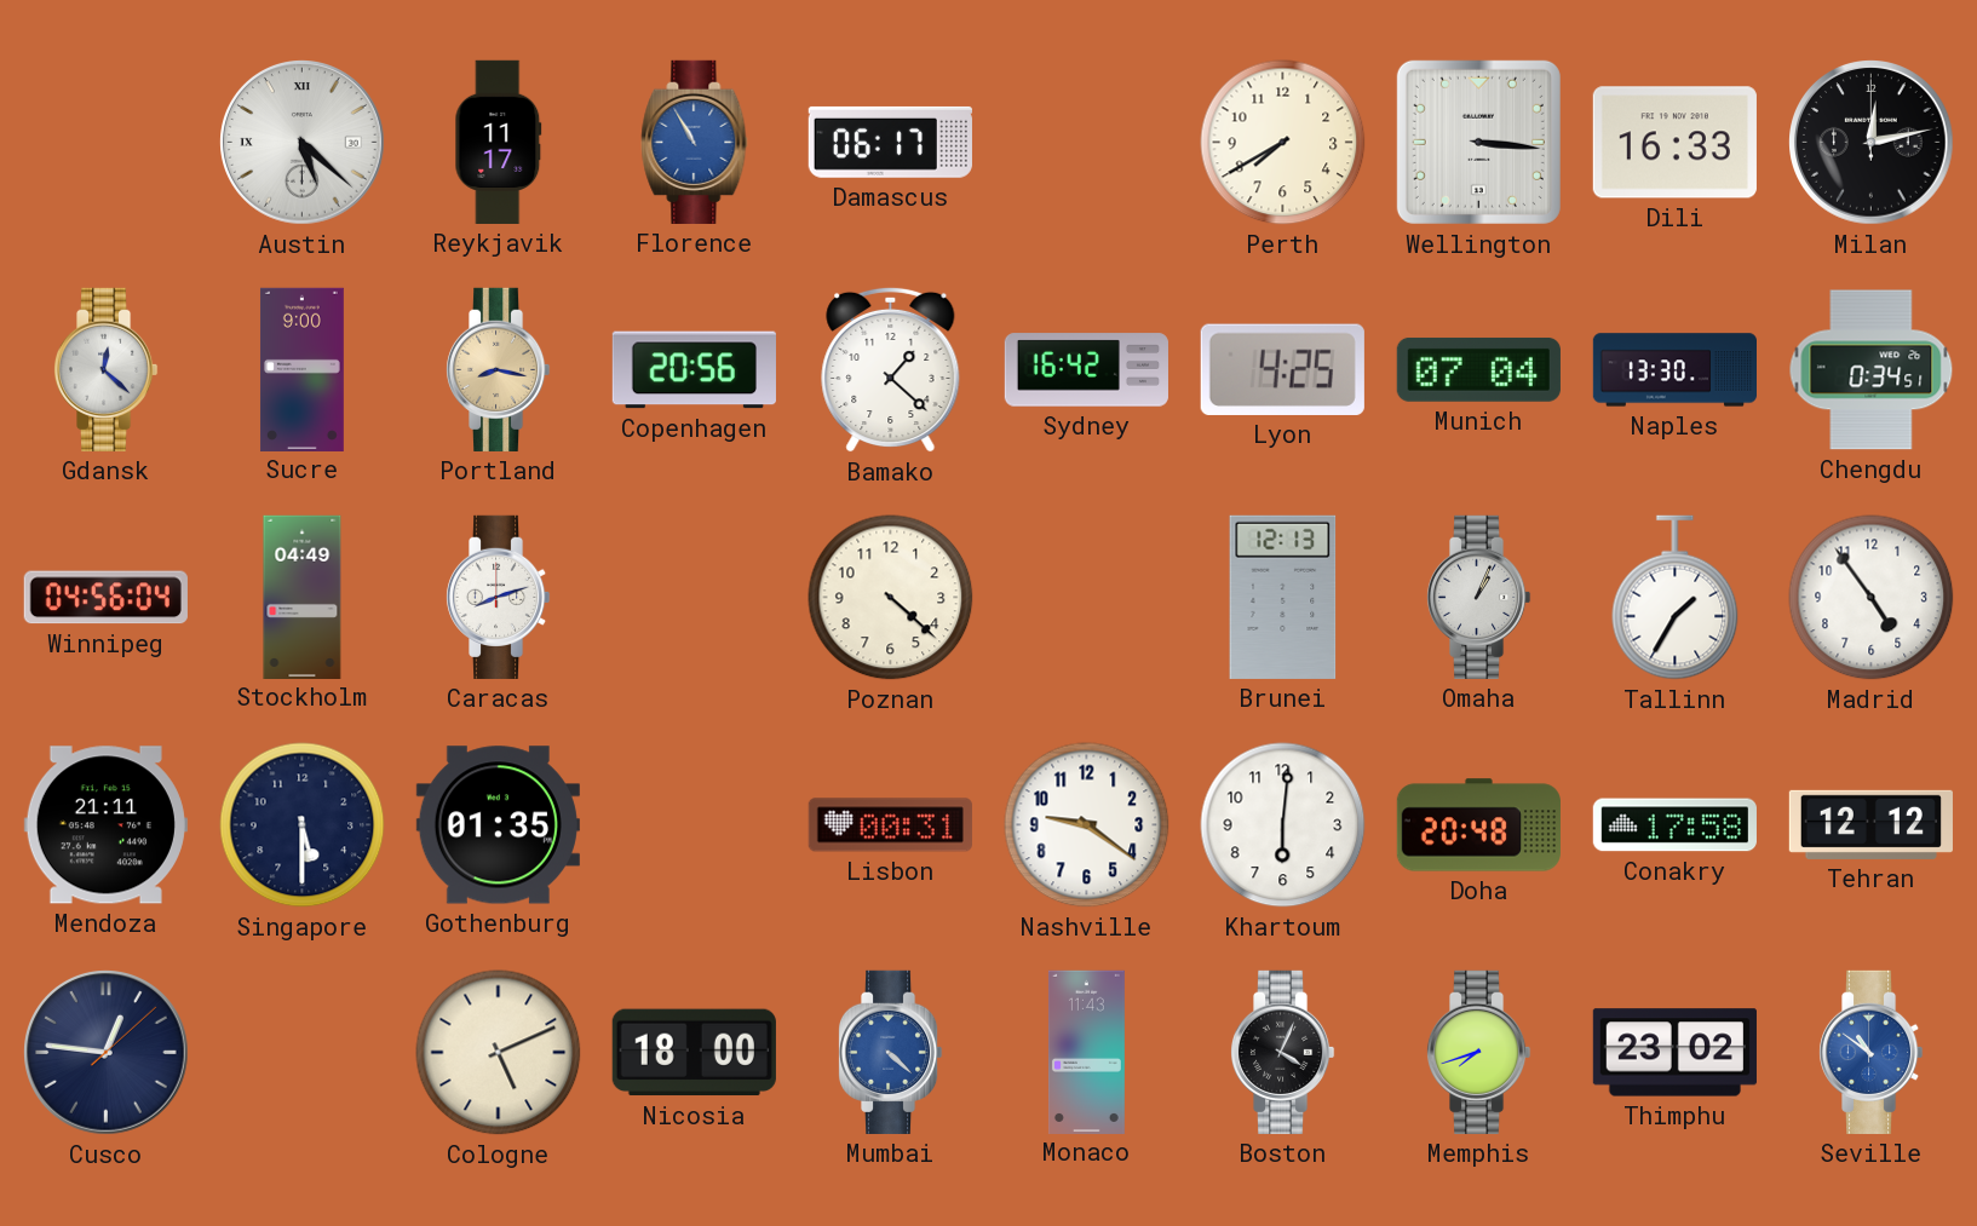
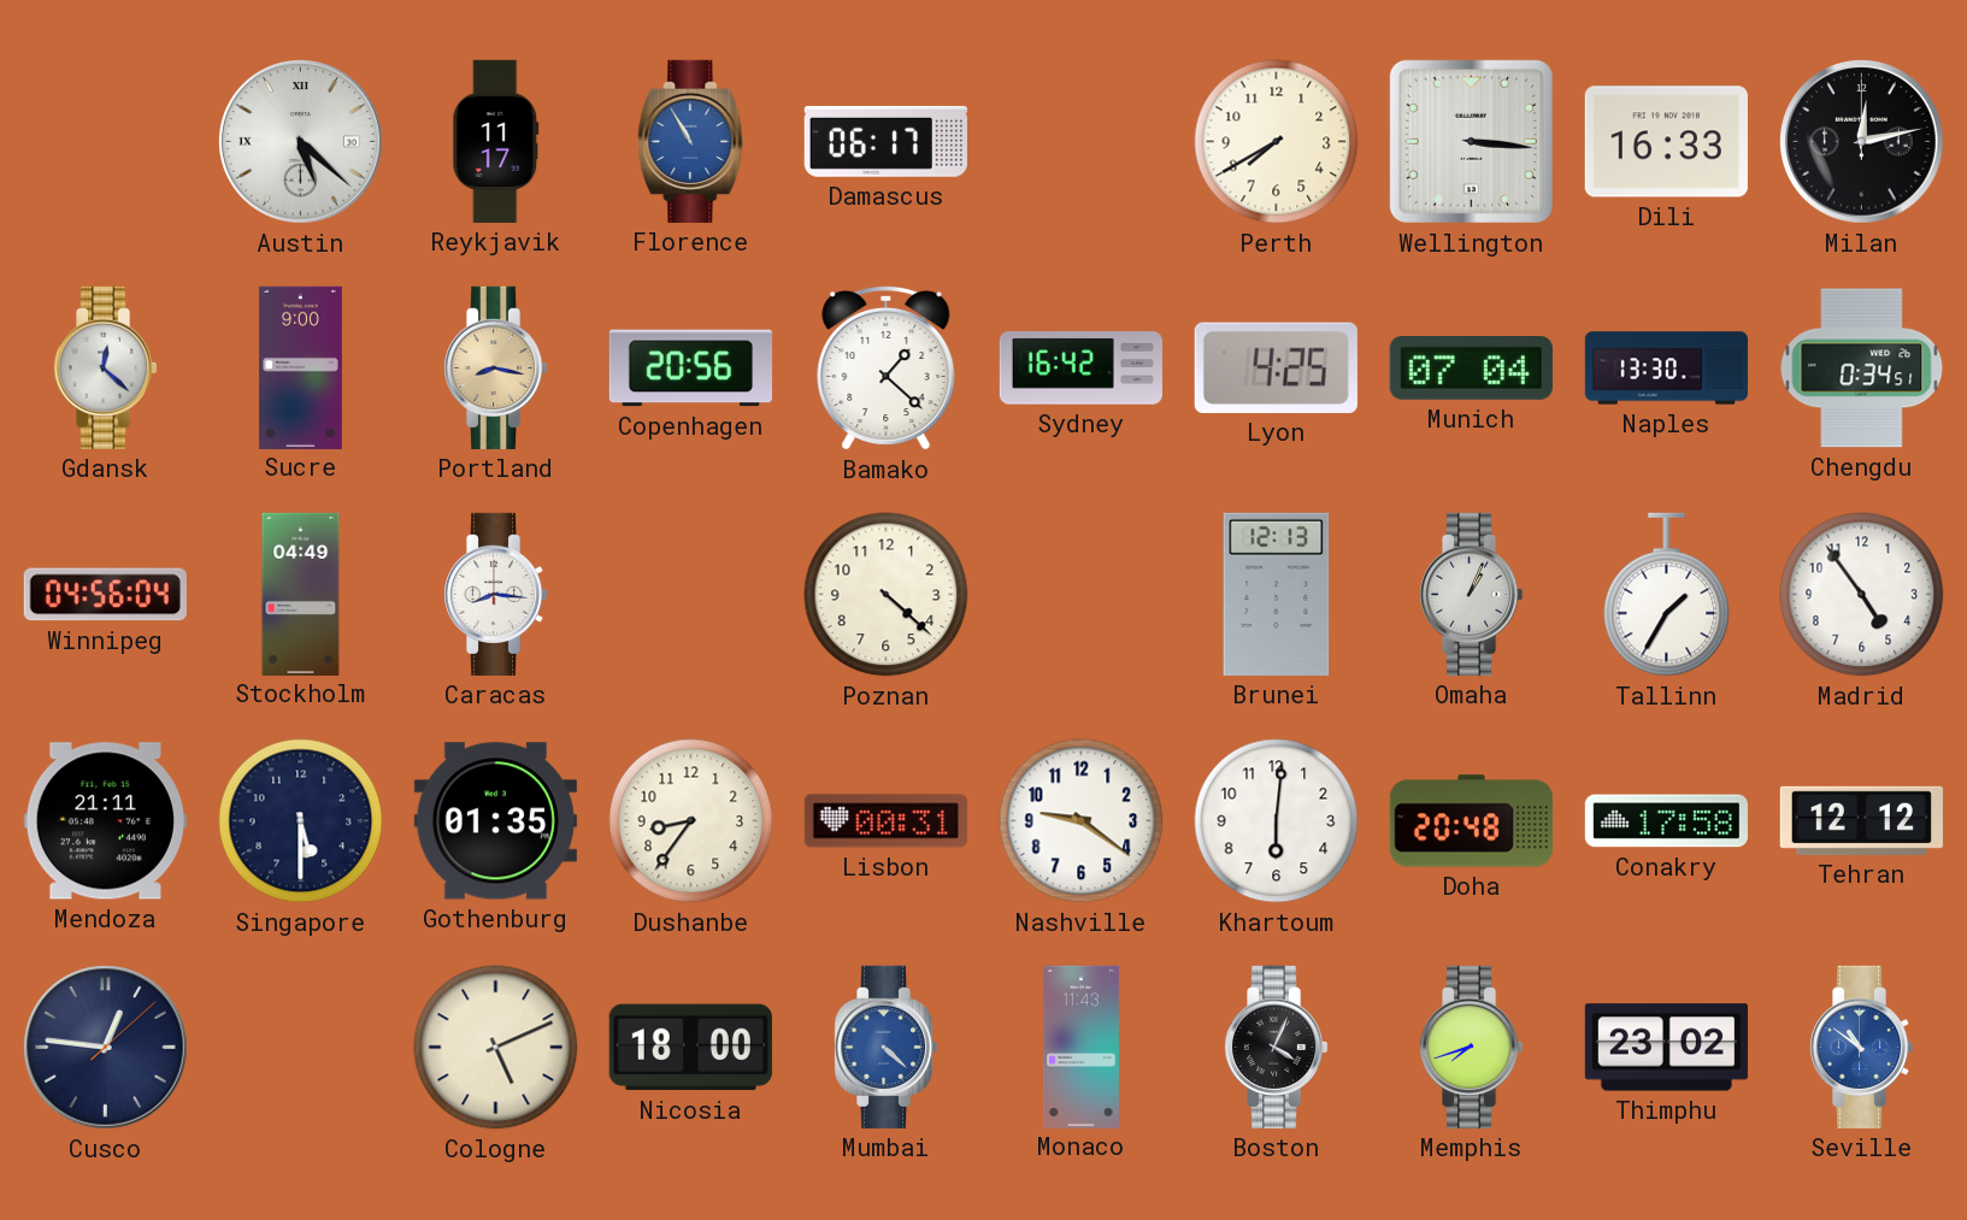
Caracas: 8:12 -> 8:16
Dushanbe: none -> 8:36
